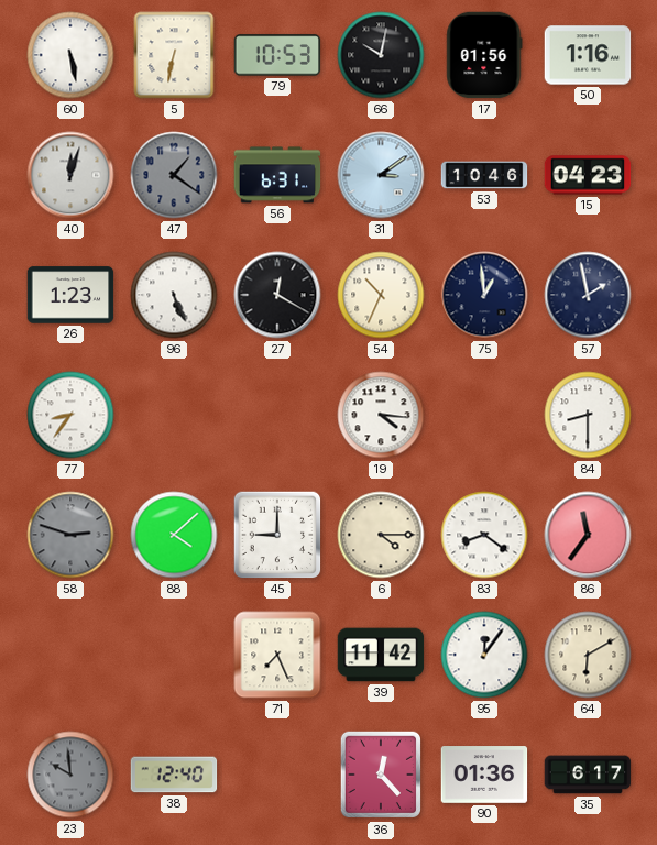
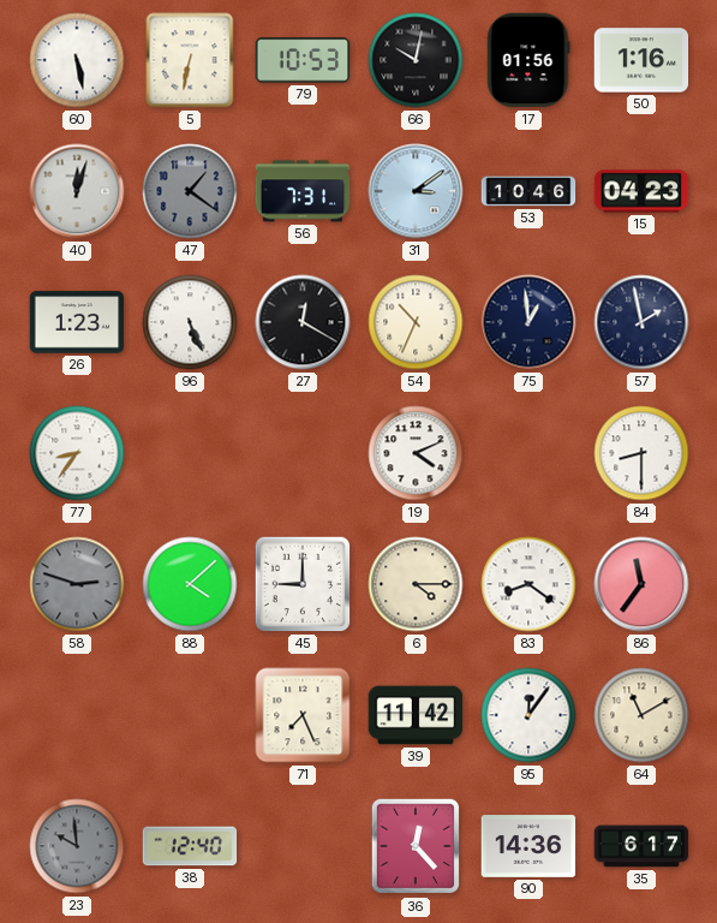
56: 6:31 -> 7:31
19: 4:16 -> 4:11
64: 6:10 -> 11:10
90: 01:36 -> 14:36
